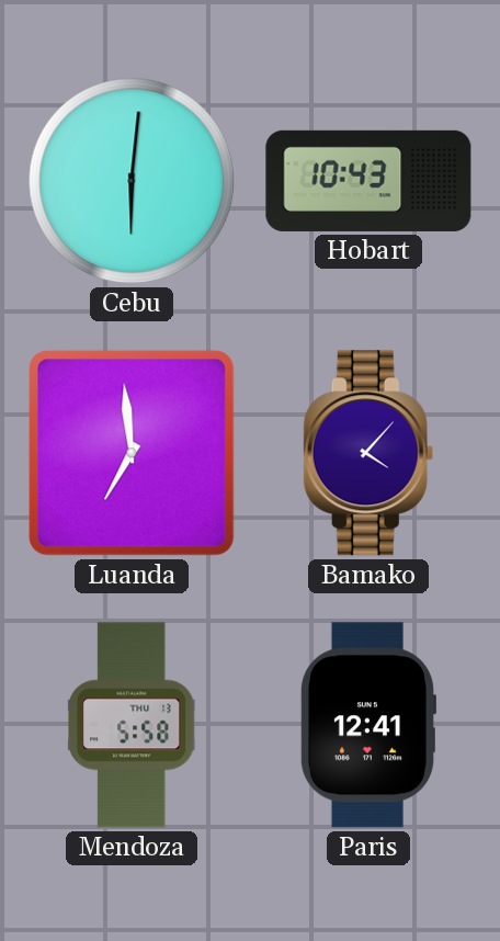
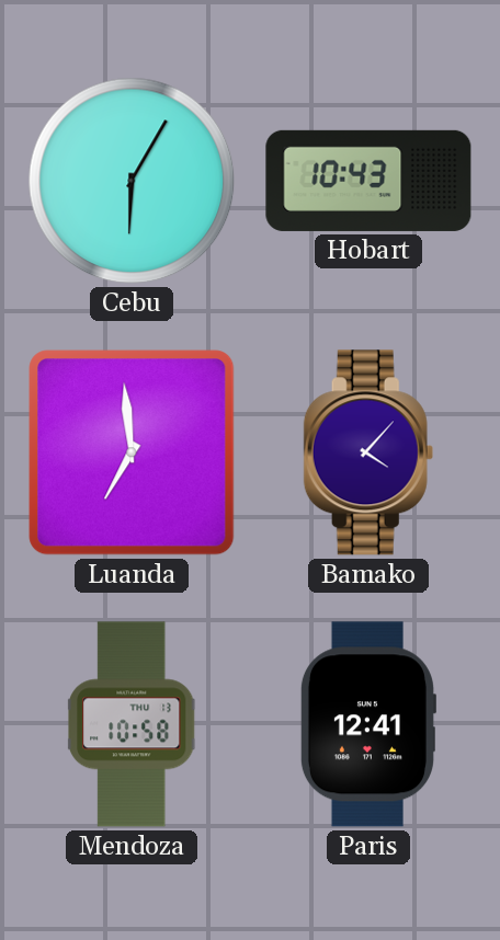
Cebu: 6:01 -> 6:05
Mendoza: 5:58 -> 10:58
